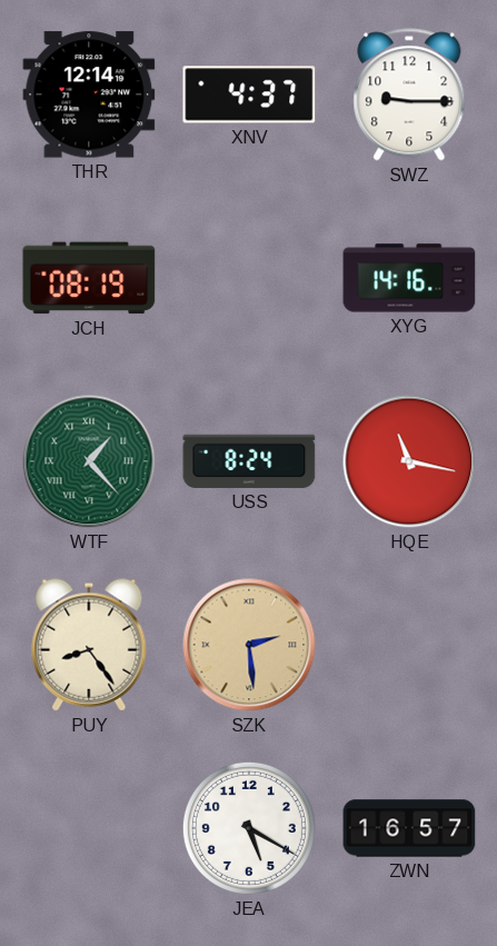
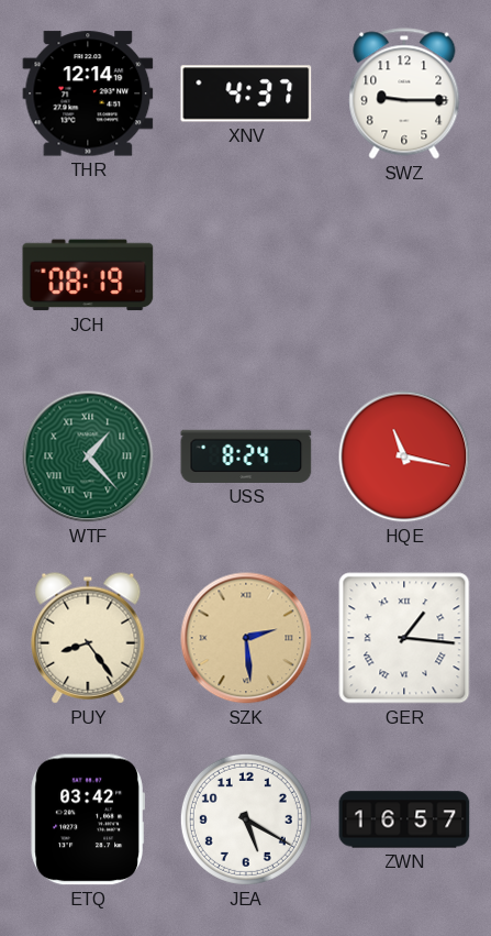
XYG: 14:16 -> none
GER: none -> 1:16
ETQ: none -> 03:42
